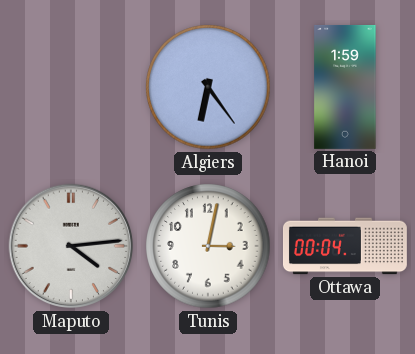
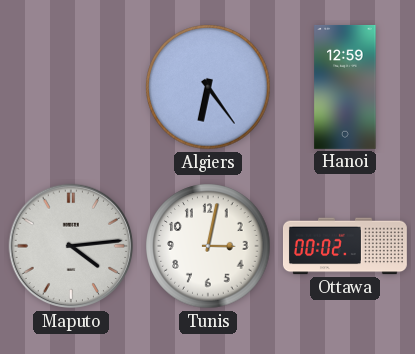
Hanoi: 1:59 -> 12:59
Ottawa: 00:04 -> 00:02
